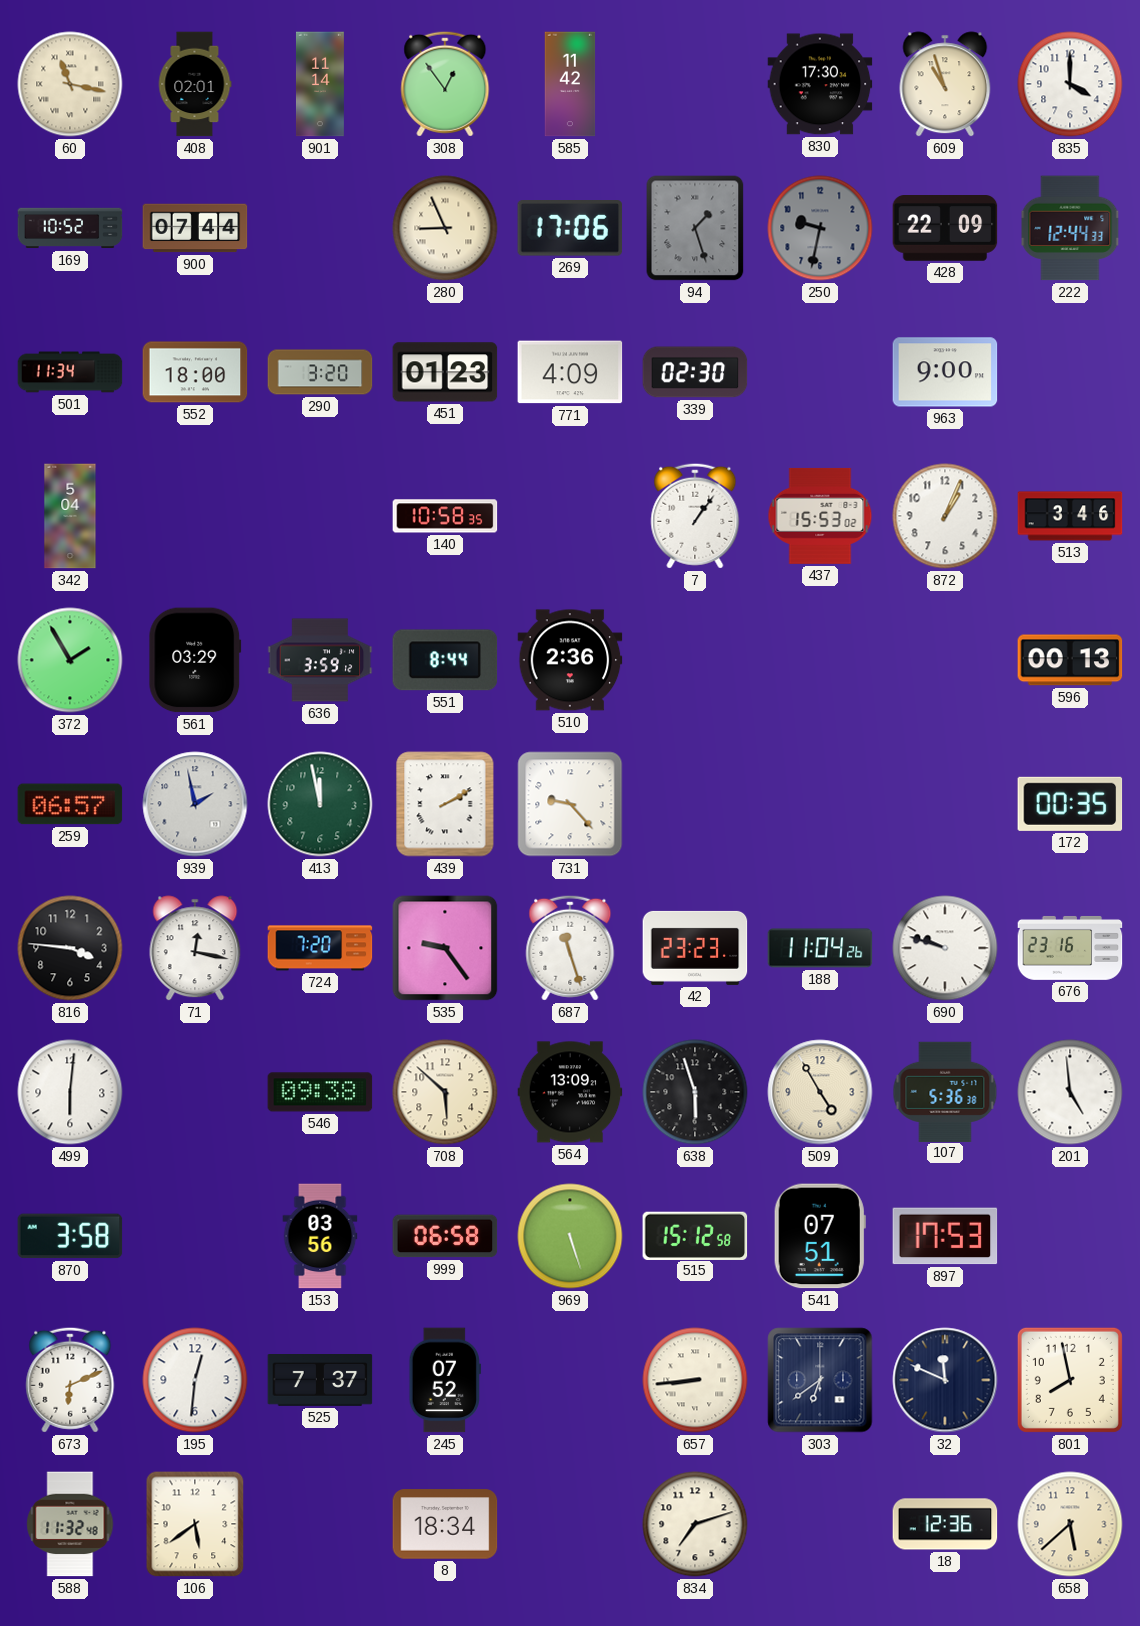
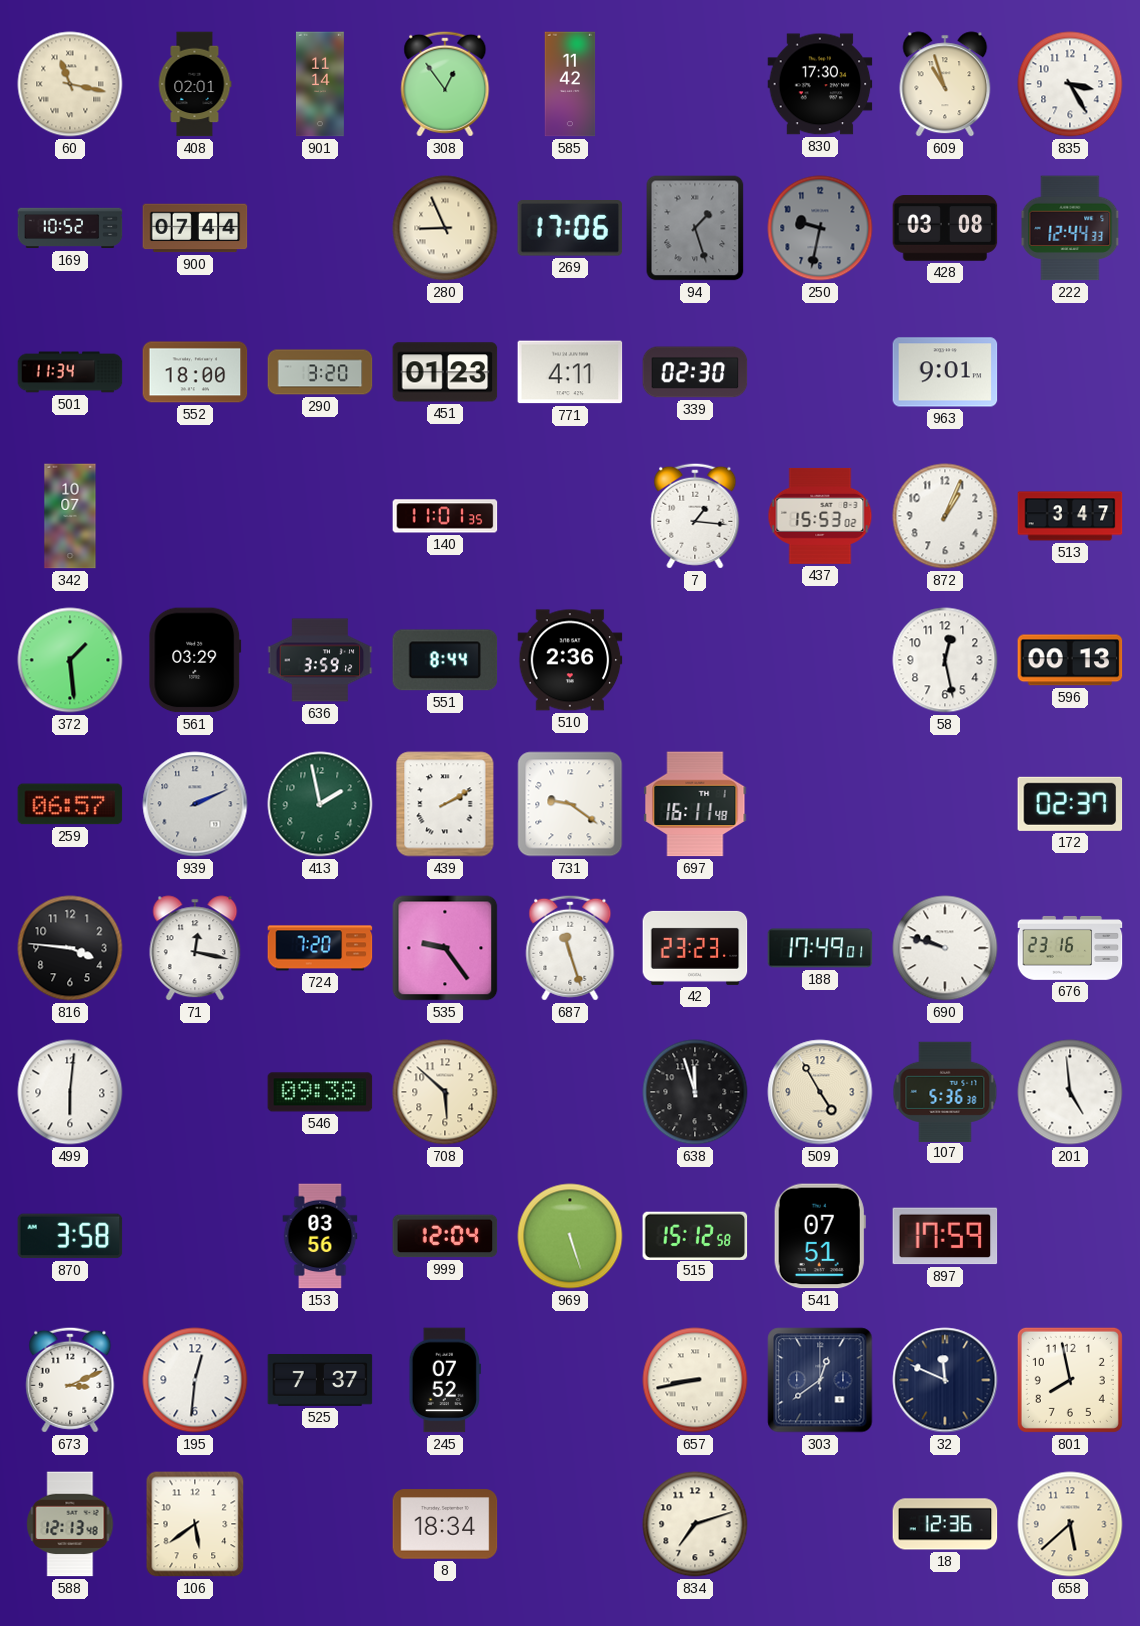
835: 4:00 -> 3:25
428: 22:09 -> 03:08
771: 4:09 -> 4:11
963: 9:00 -> 9:01
342: 5:04 -> 10:07
140: 10:58 -> 11:01
7: 1:06 -> 1:16
513: 3:46 -> 3:47
372: 1:55 -> 1:29
58: none -> 12:28
939: 1:58 -> 2:11
413: 11:58 -> 1:58
731: 9:23 -> 9:21
697: none -> 16:11
172: 00:35 -> 02:37
188: 11:04 -> 17:49
564: 13:09 -> none
638: 5:57 -> 11:57
999: 06:58 -> 12:04
897: 17:53 -> 17:59
673: 6:11 -> 3:11
657: 8:44 -> 8:43
303: 6:39 -> 12:39
588: 11:32 -> 12:13
